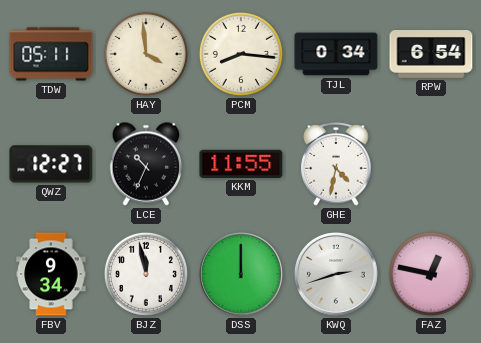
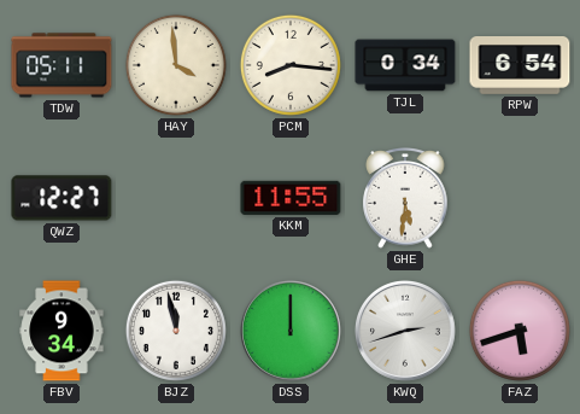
LCE: 10:34 -> none
GHE: 4:32 -> 5:31
FAZ: 12:47 -> 5:42
